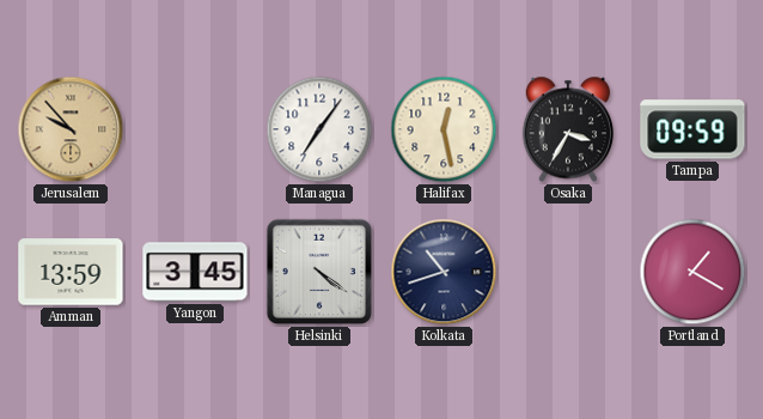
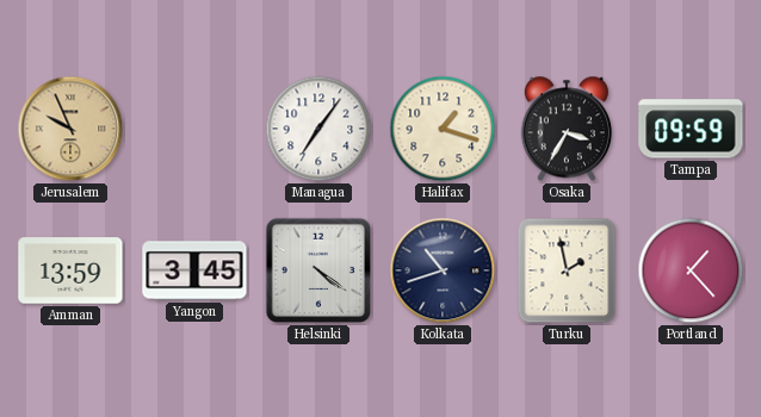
Jerusalem: 9:53 -> 9:56
Halifax: 12:28 -> 1:18
Turku: none -> 1:58
Portland: 1:20 -> 1:23
